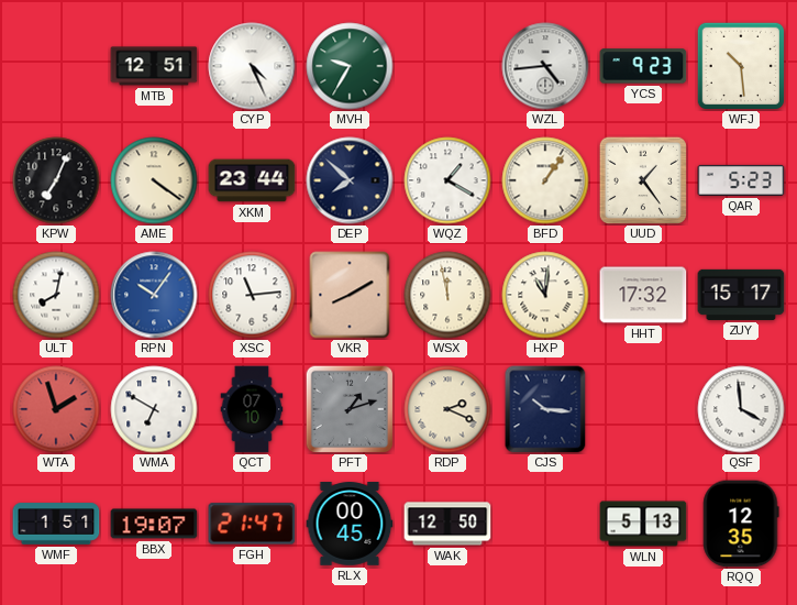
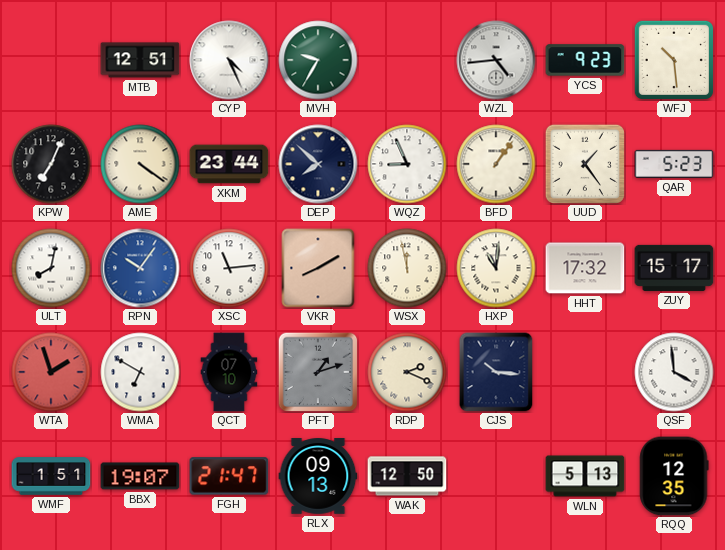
WQZ: 1:20 -> 8:56
RLX: 00:45 -> 09:13
